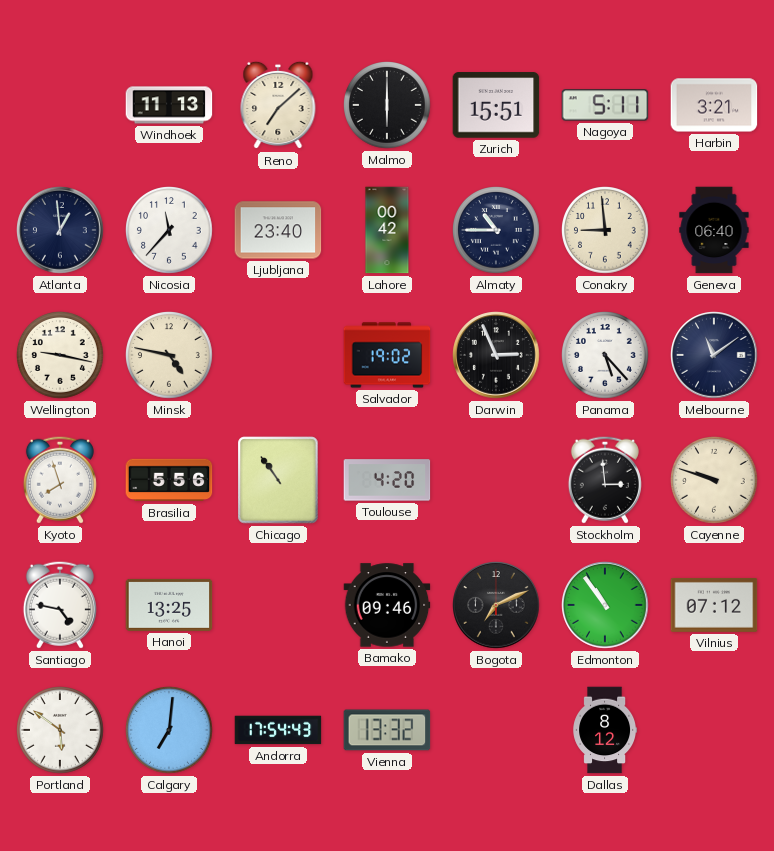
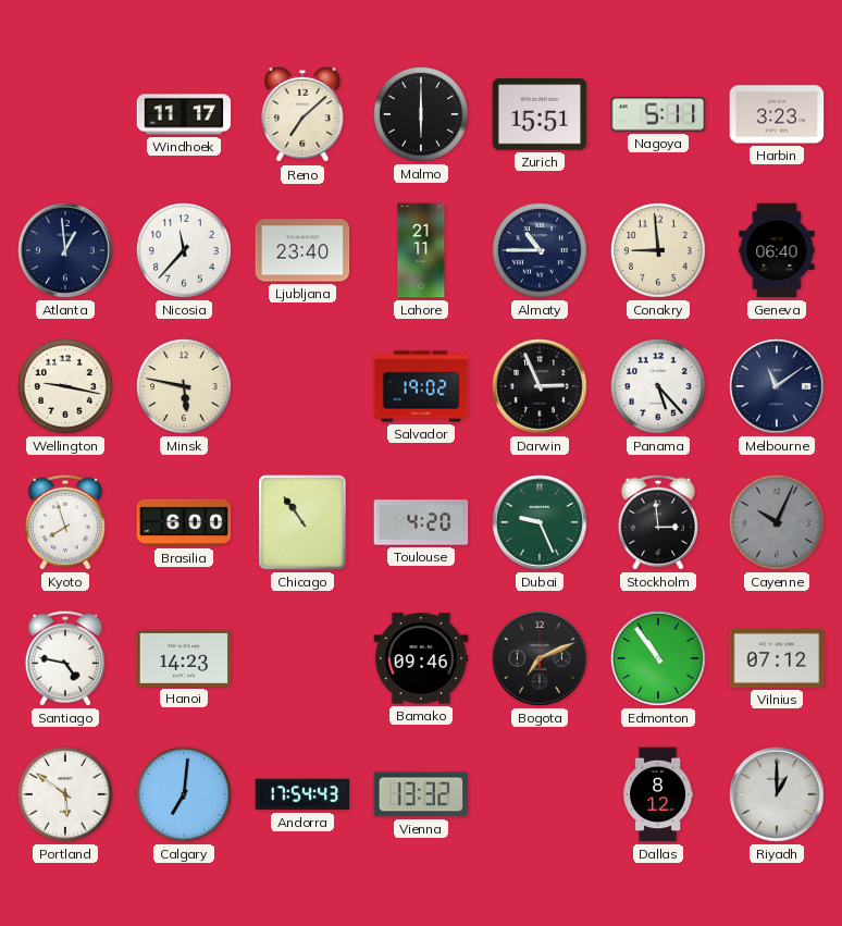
Windhoek: 11:13 -> 11:17
Harbin: 3:21 -> 3:23
Lahore: 00:42 -> 21:11
Minsk: 4:47 -> 5:47
Brasilia: 5:56 -> 6:00
Dubai: none -> 9:26
Cayenne: 9:48 -> 10:04
Cayenne dial: cream -> grey
Hanoi: 13:25 -> 14:23
Riyadh: none -> 1:00
